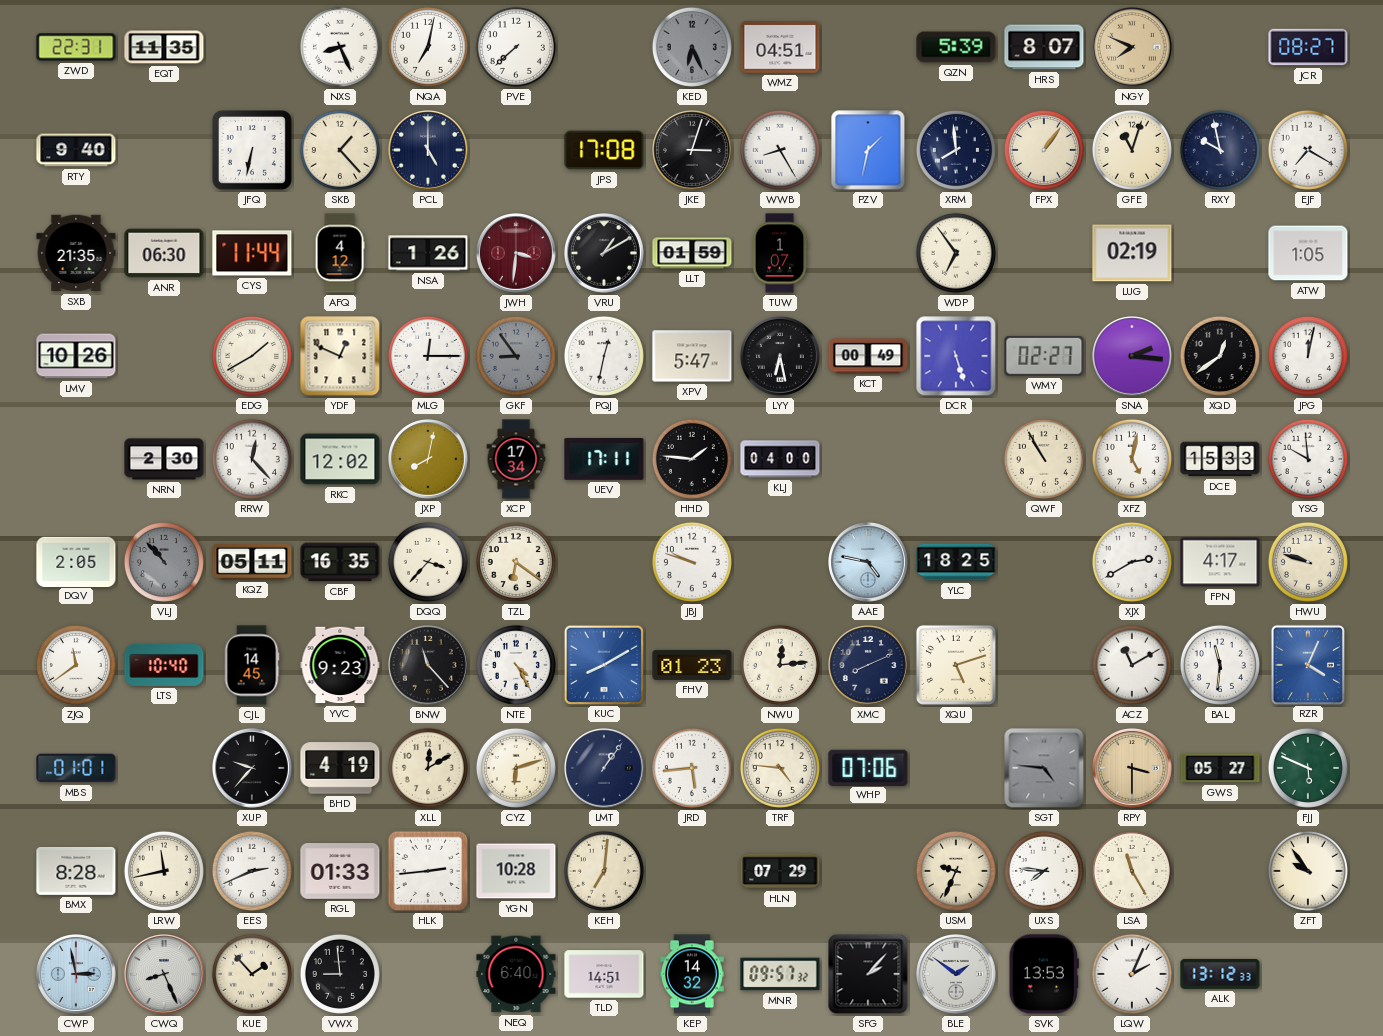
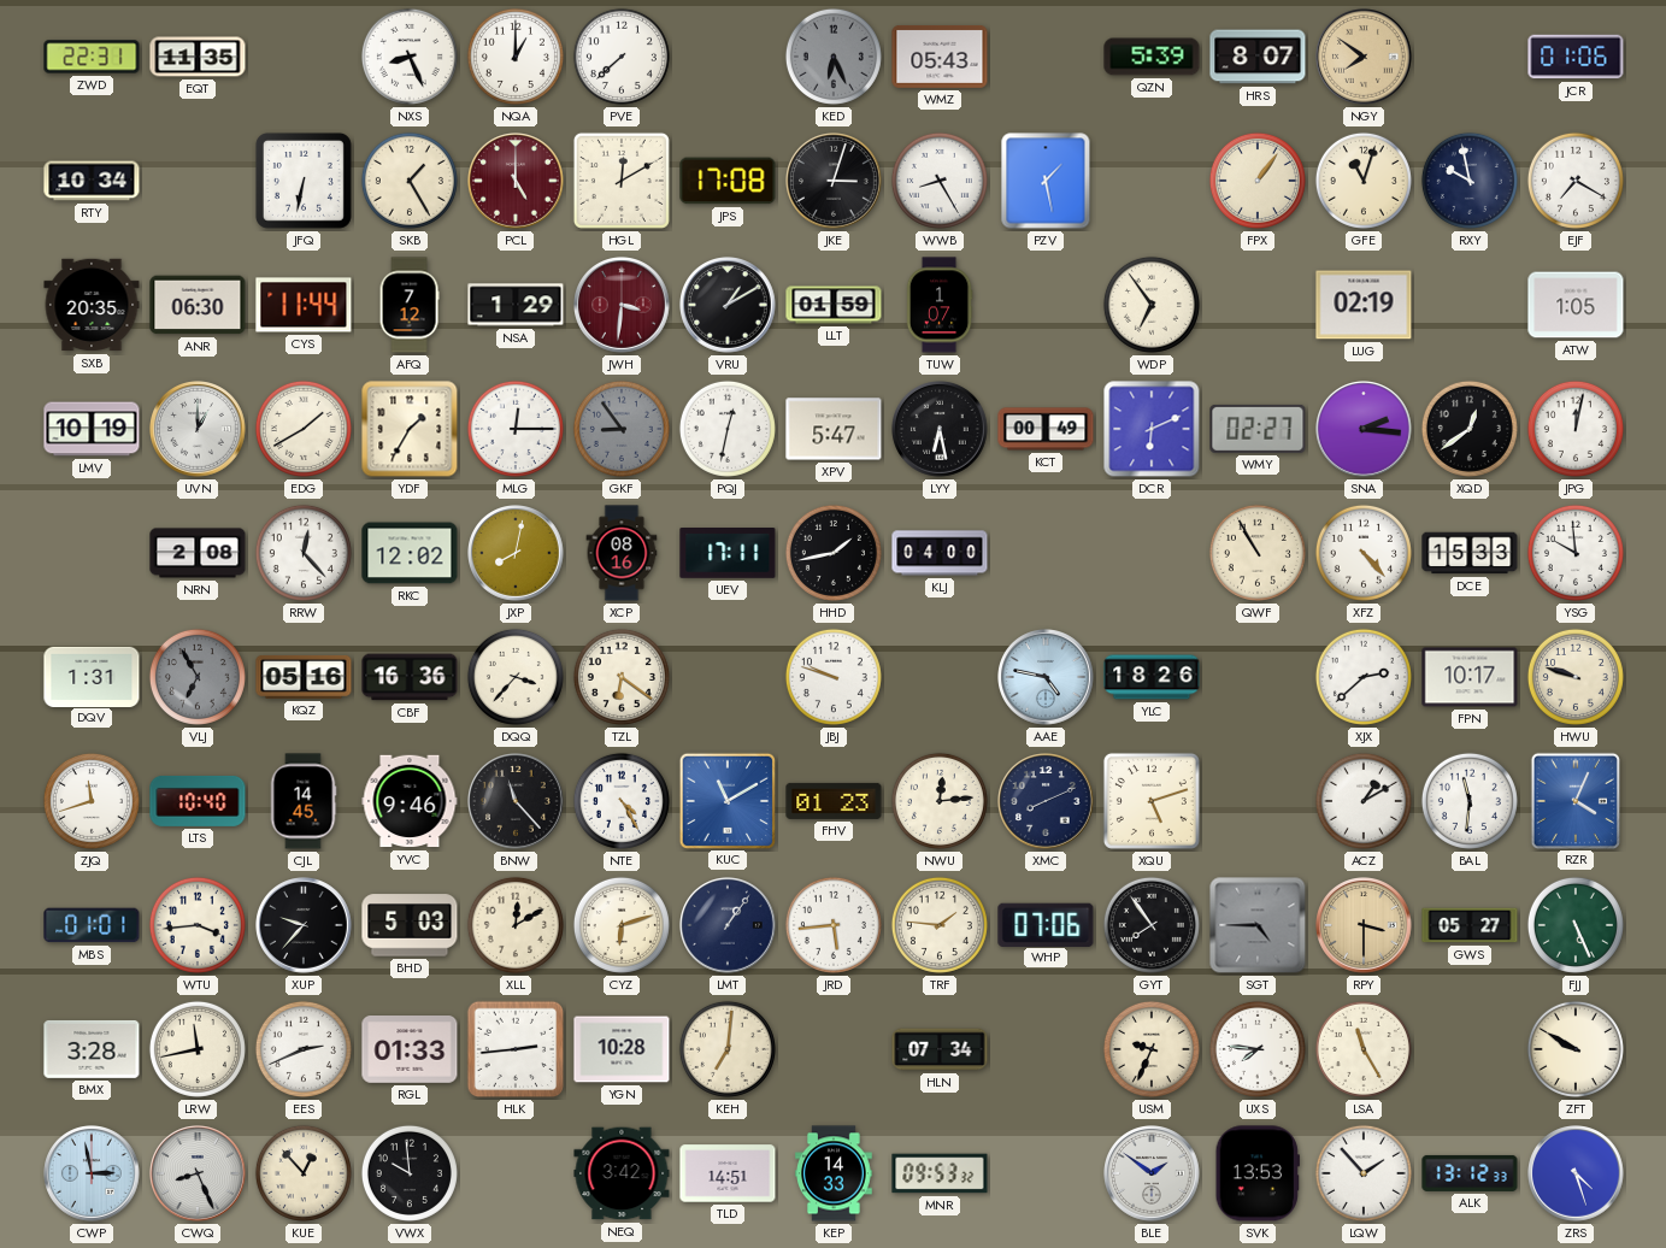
NQA: 7:02 -> 1:00
WMZ: 04:51 -> 05:43
NGY: 7:49 -> 7:51
JCR: 08:27 -> 01:06
RTY: 9:40 -> 10:34
SKB: 1:23 -> 1:25
PCL dial: navy -> burgundy
HGL: none -> 12:10
PZV: 1:32 -> 1:28
XRM: 7:59 -> none
SXB: 21:35 -> 20:35
AFQ: 4:12 -> 7:12
NSA: 1:26 -> 1:29
LMV: 10:26 -> 10:19
UVN: none -> 1:00
YDF: 12:49 -> 1:35
DCR: 5:27 -> 6:11
NRN: 2:30 -> 2:08
XCP: 17:34 -> 08:16
HHD: 1:46 -> 1:43
XFZ: 5:02 -> 4:23
DQV: 2:05 -> 1:31
VLJ: 10:53 -> 6:55
KQZ: 05:11 -> 05:16
CBF: 16:35 -> 16:36
YLC: 18:25 -> 18:26
XJX: 2:40 -> 2:38
FPN: 4:17 -> 10:17
ZJQ: 11:39 -> 11:42
YVC: 9:23 -> 9:46
KUC: 8:10 -> 11:10
ACZ: 11:10 -> 1:10
WTU: none -> 3:44
BHD: 4:19 -> 5:03
TRF: 4:46 -> 1:46
GYT: none -> 7:54
SGT: 4:46 -> 4:45
FJJ: 5:49 -> 5:26
BMX: 8:28 -> 3:28
HLN: 07:29 -> 07:34
ZFT: 9:54 -> 9:50
KUE: 1:53 -> 12:53
VWX: 8:59 -> 9:59
NEQ: 6:40 -> 3:42
KEP: 14:32 -> 14:33
MNR: 09:57 -> 09:53
SFG: 2:07 -> none
LQW: 2:04 -> 1:53
ZRS: none -> 4:27
